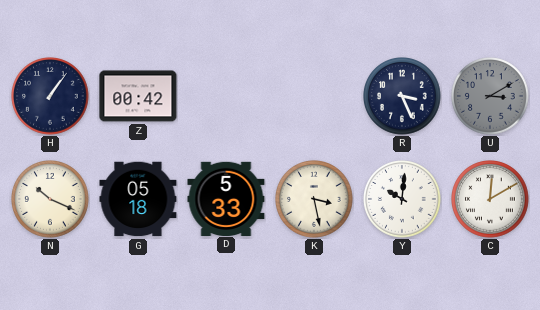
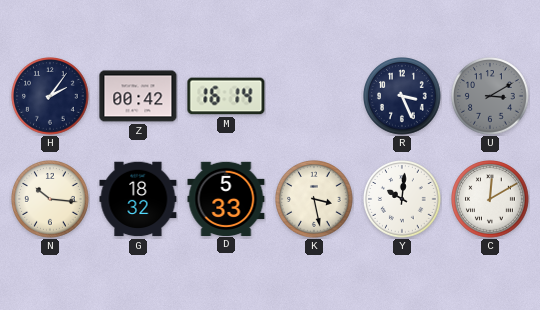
H: 1:06 -> 2:06
M: none -> 16:14
N: 10:19 -> 10:16
G: 05:18 -> 18:32
